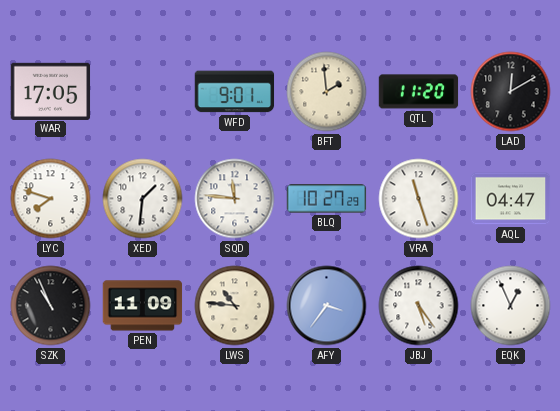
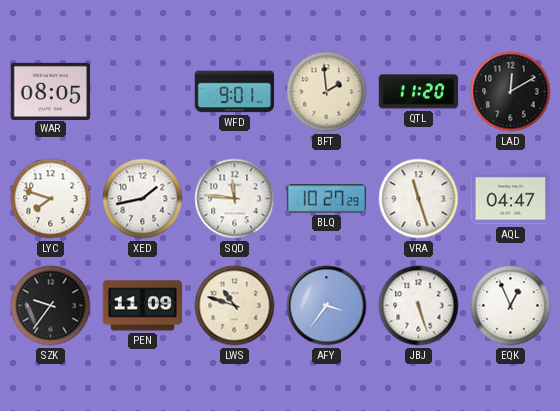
WAR: 17:05 -> 08:05
XED: 1:31 -> 1:43
SZK: 10:56 -> 9:36
LWS: 10:46 -> 10:48
JBJ: 5:24 -> 5:27
